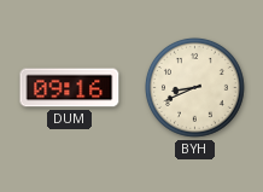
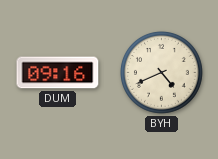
BYH: 8:41 -> 4:41
